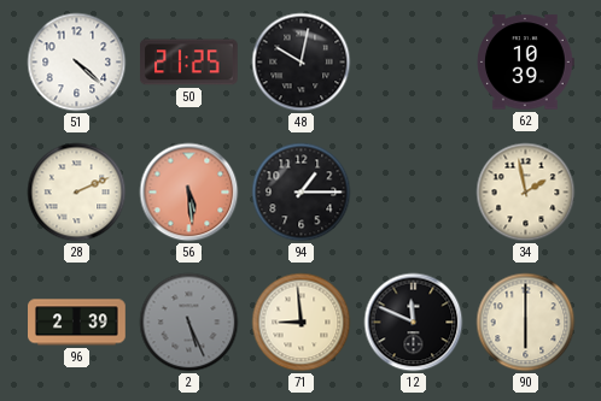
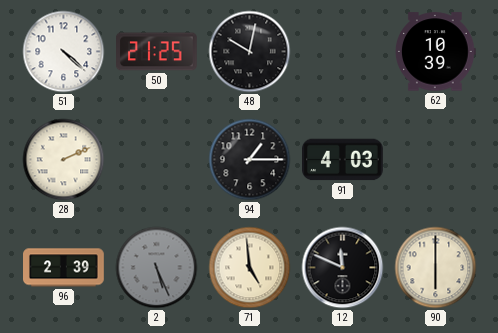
56: 5:29 -> none
91: none -> 4:03
34: 1:58 -> none
71: 8:59 -> 4:59
